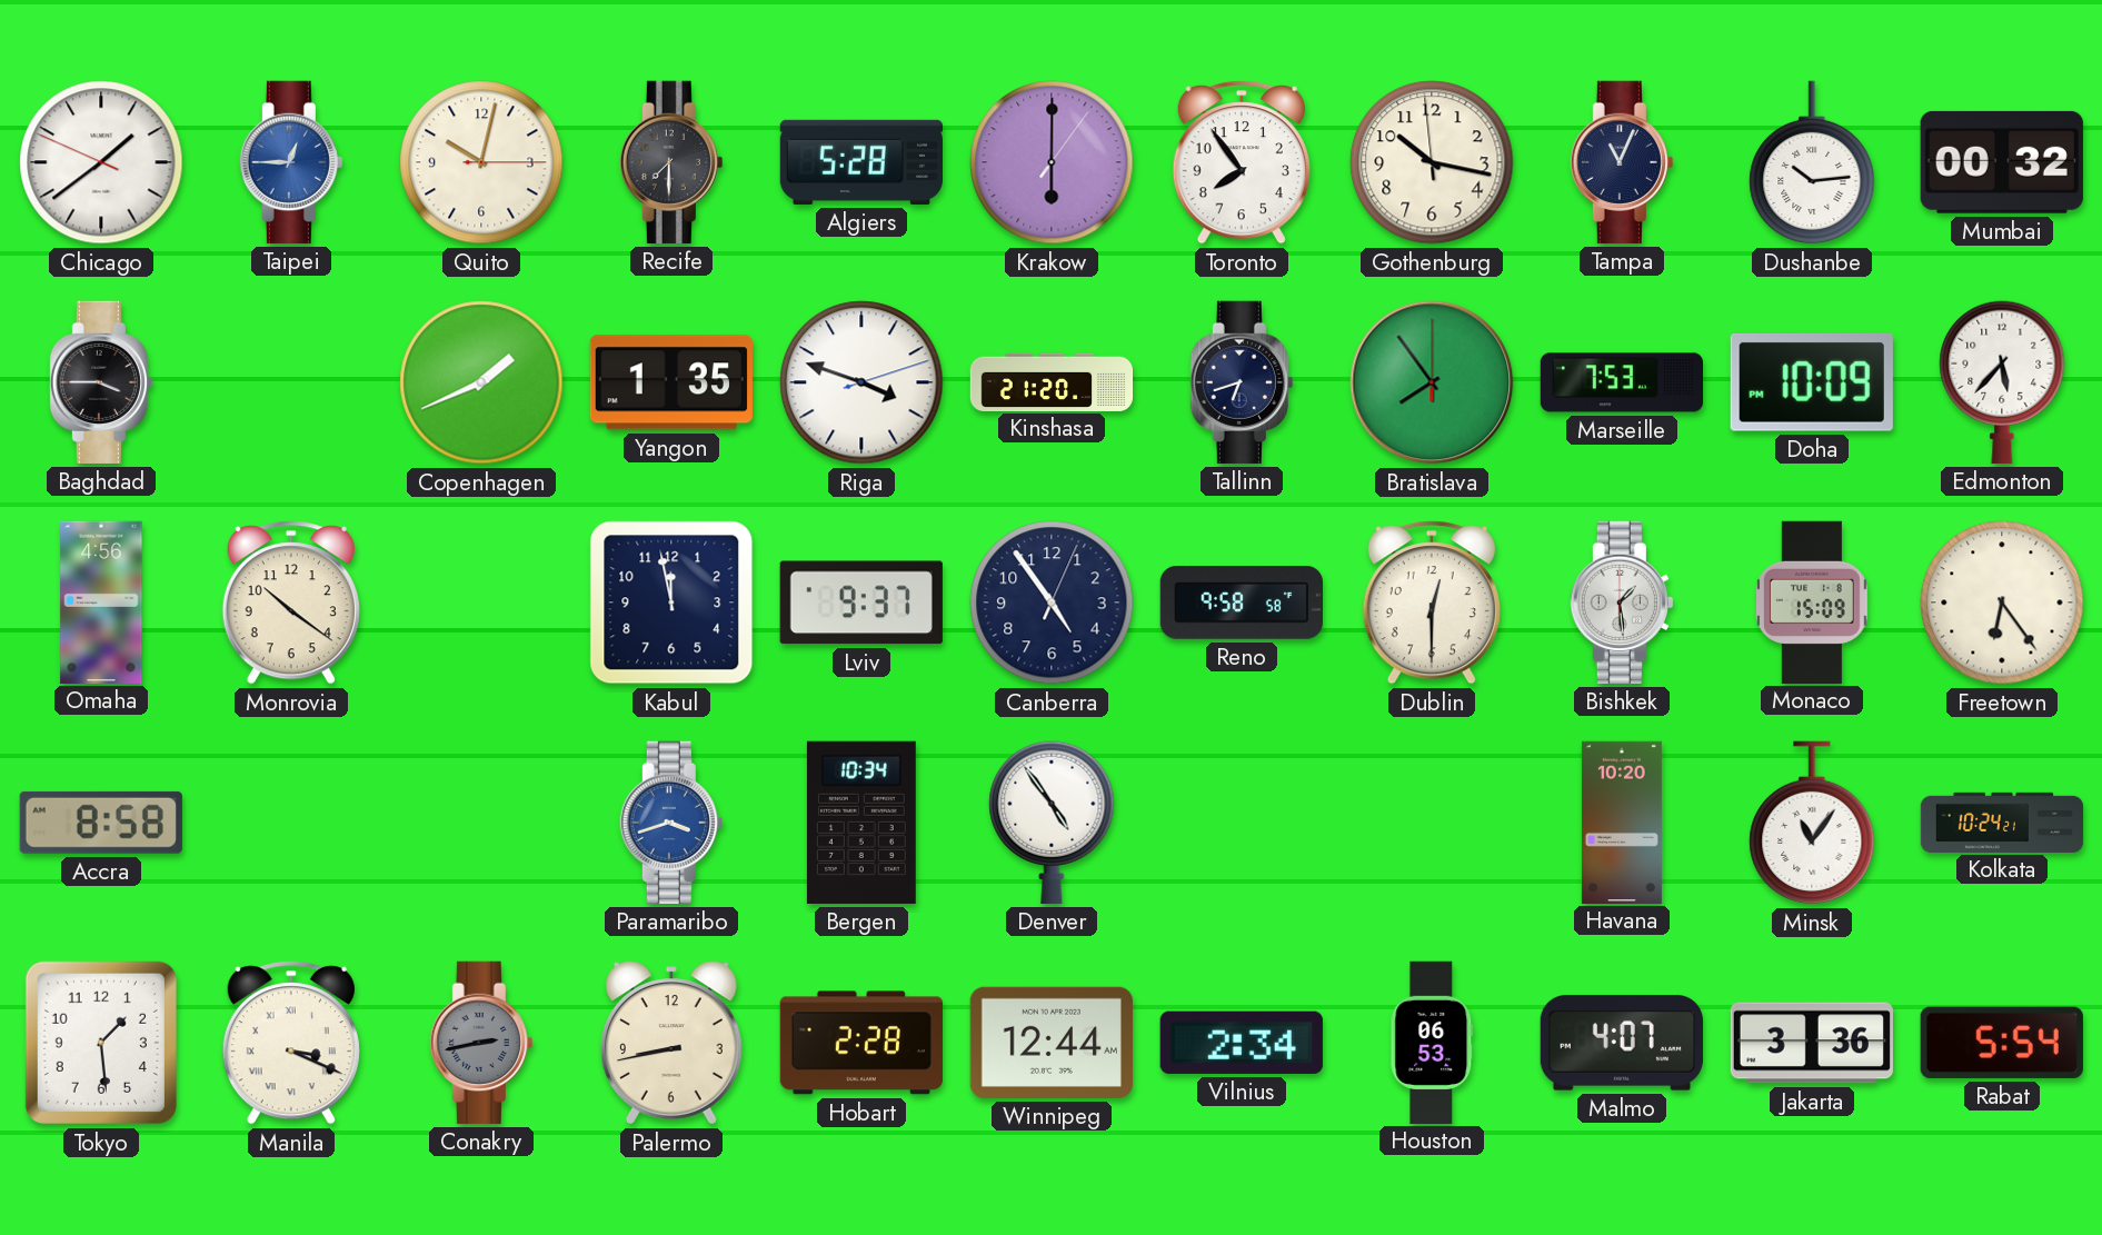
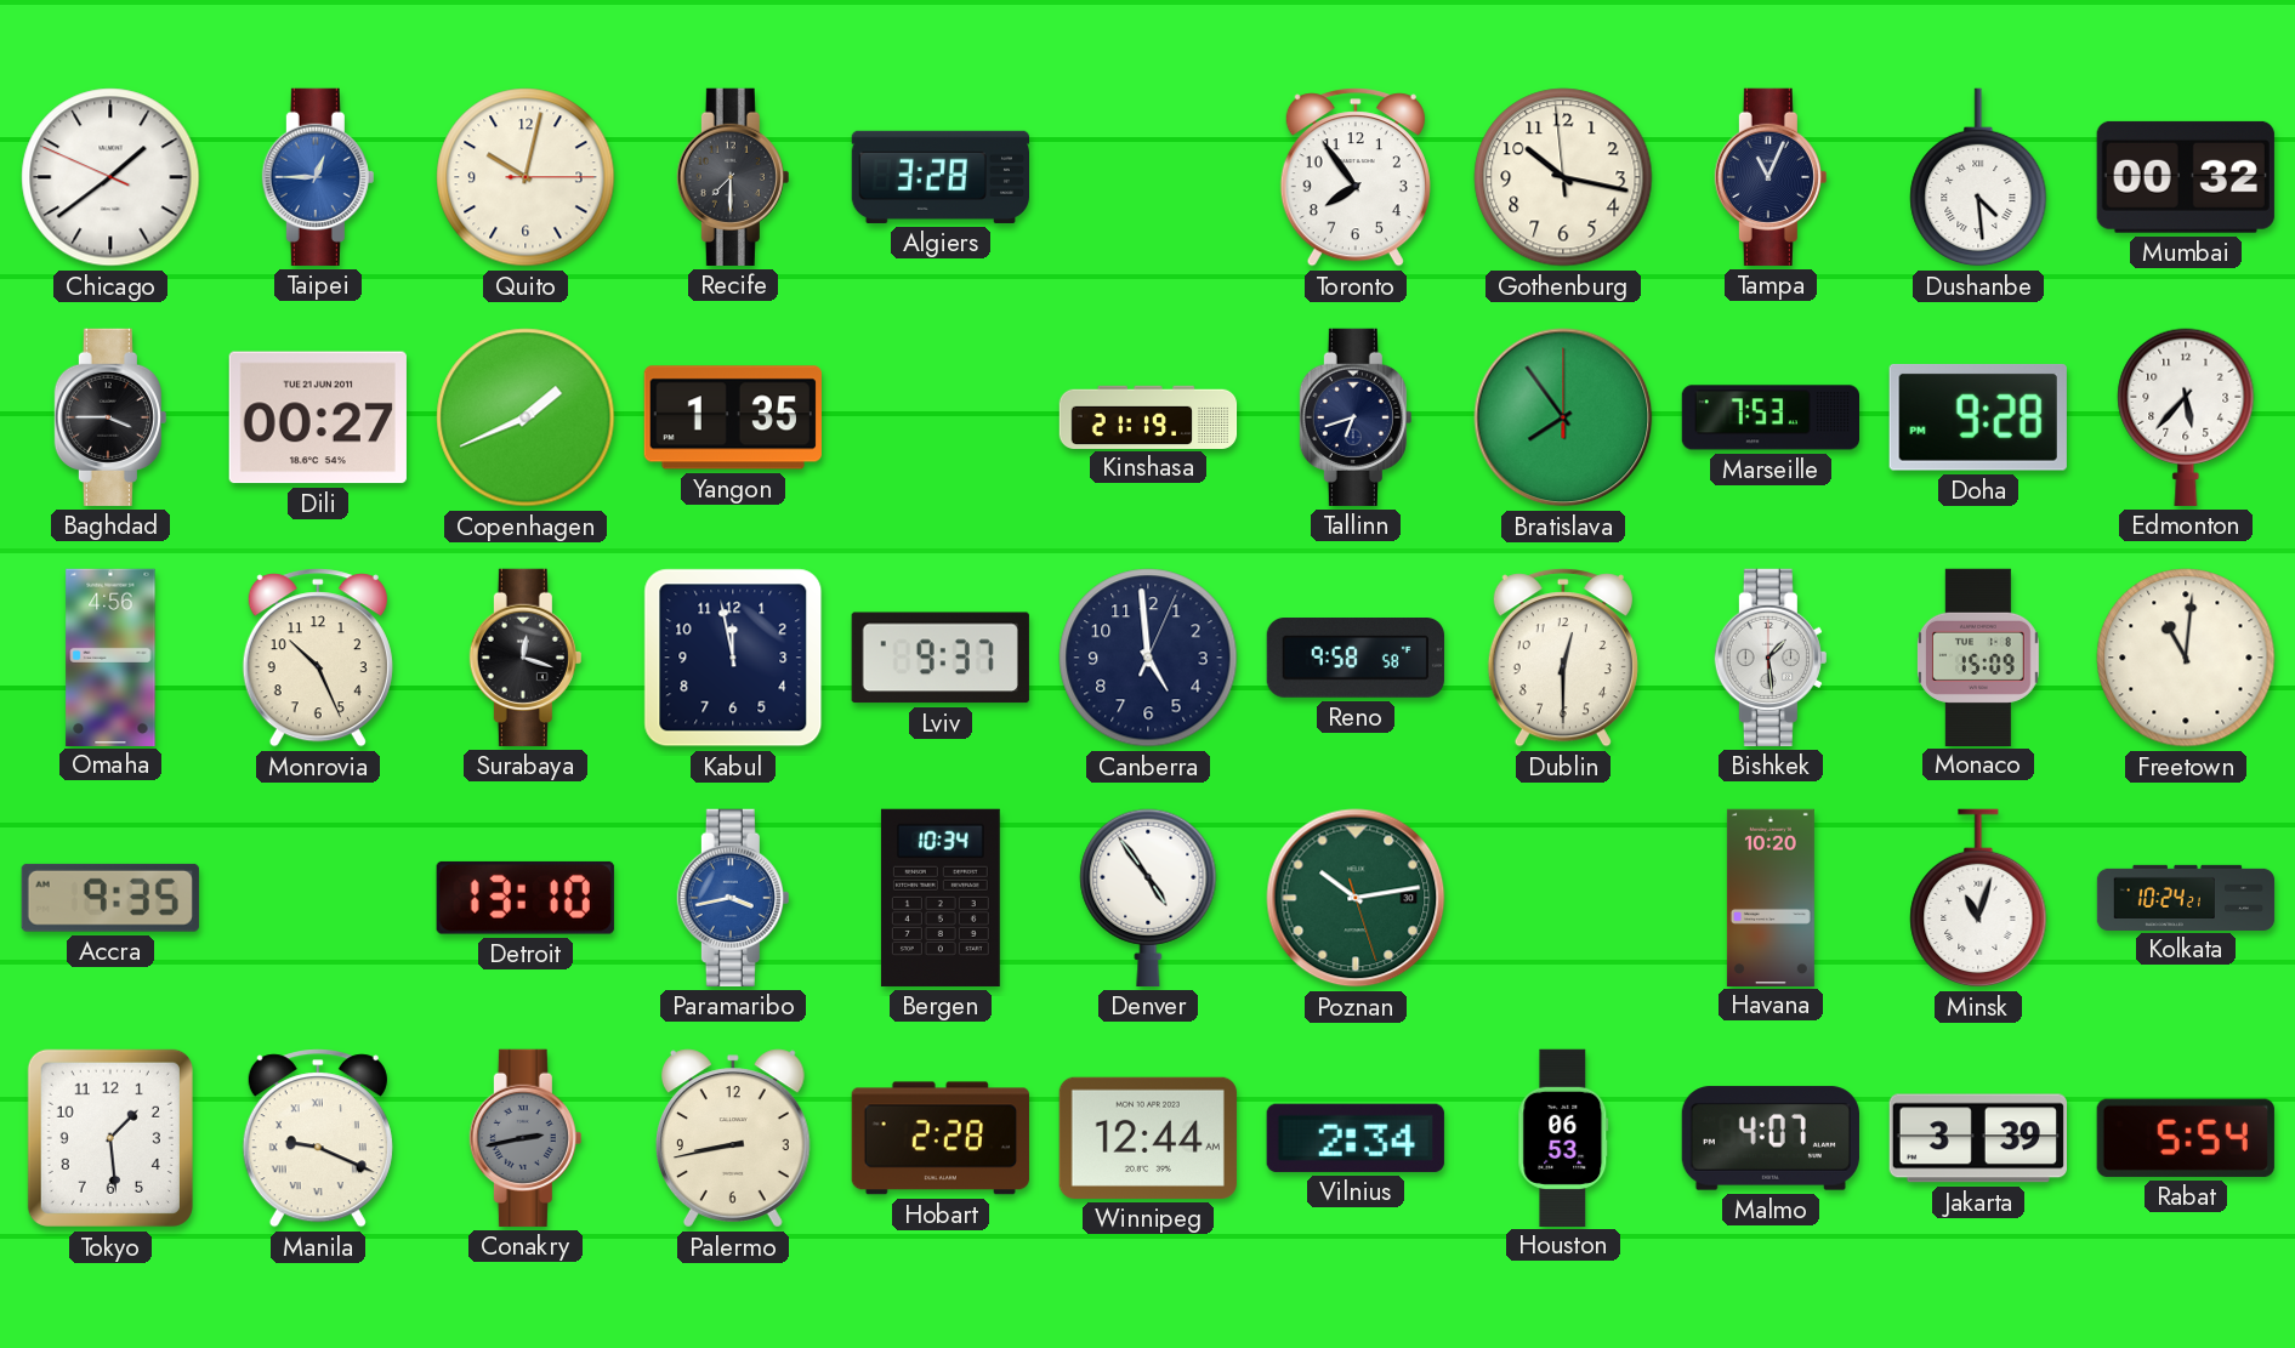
Algiers: 5:28 -> 3:28
Krakow: 6:00 -> none
Dushanbe: 10:14 -> 4:29
Dili: none -> 00:27
Riga: 3:48 -> none
Kinshasa: 21:20 -> 21:19
Doha: 10:09 -> 9:28
Monrovia: 10:21 -> 10:26
Surabaya: none -> 12:18
Canberra: 4:54 -> 4:59
Freetown: 6:24 -> 11:01
Accra: 8:58 -> 9:35
Detroit: none -> 13:10
Paramaribo: 3:42 -> 3:43
Poznan: none -> 10:13
Minsk: 11:06 -> 11:03
Manila: 3:19 -> 9:19
Jakarta: 3:36 -> 3:39
